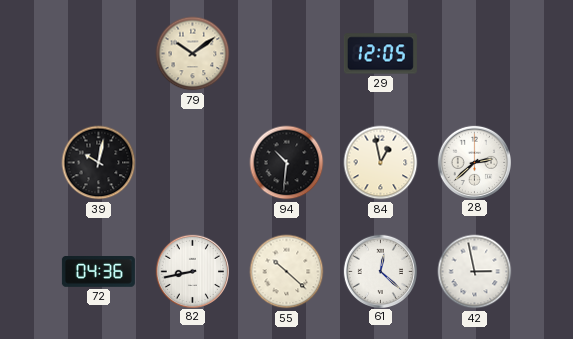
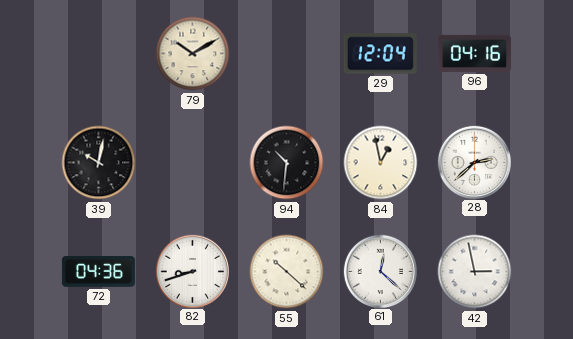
79: 10:09 -> 10:10
29: 12:05 -> 12:04
96: none -> 04:16
82: 8:43 -> 8:42
